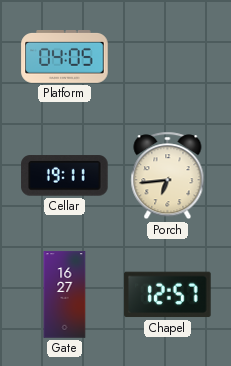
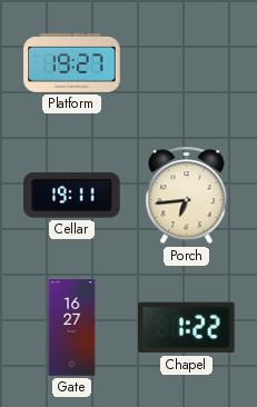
Platform: 04:05 -> 19:27
Chapel: 12:57 -> 1:22
